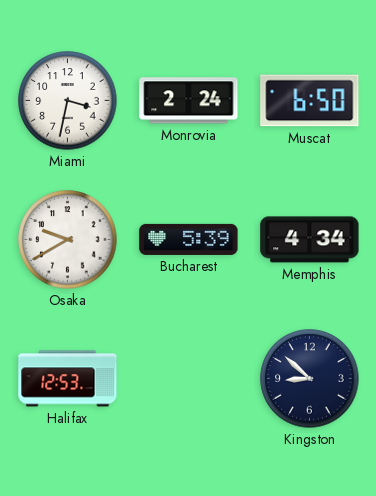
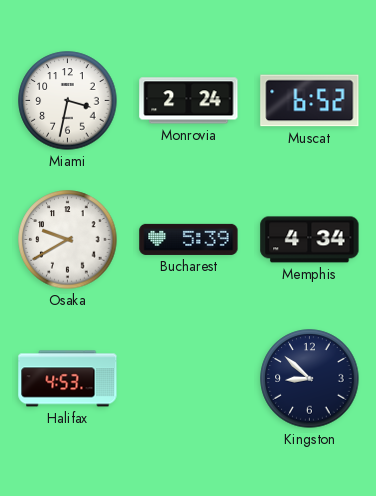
Muscat: 6:50 -> 6:52
Halifax: 12:53 -> 4:53
